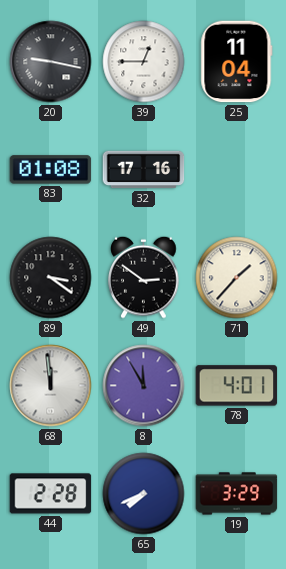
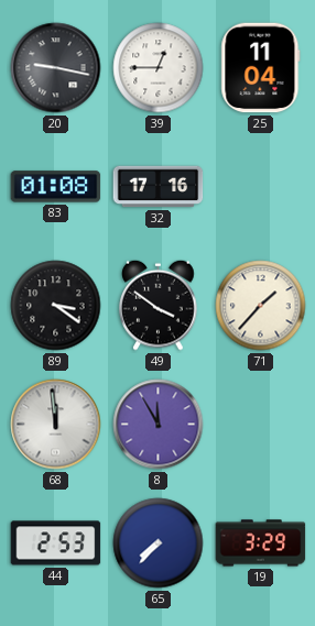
49: 2:51 -> 3:51
78: 4:01 -> none
44: 2:28 -> 2:53
65: 7:41 -> 7:37
